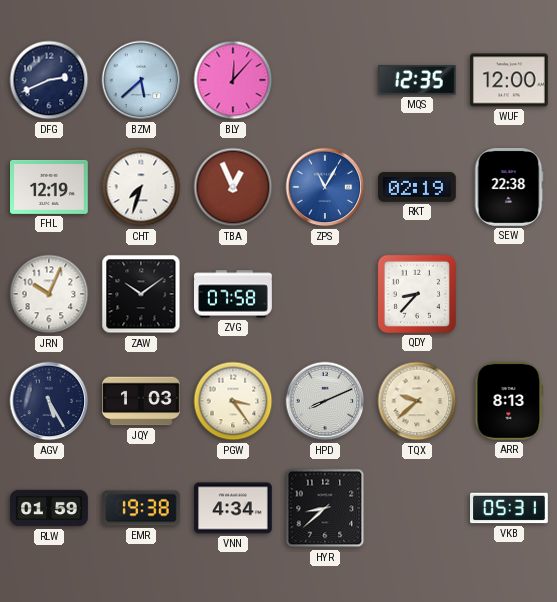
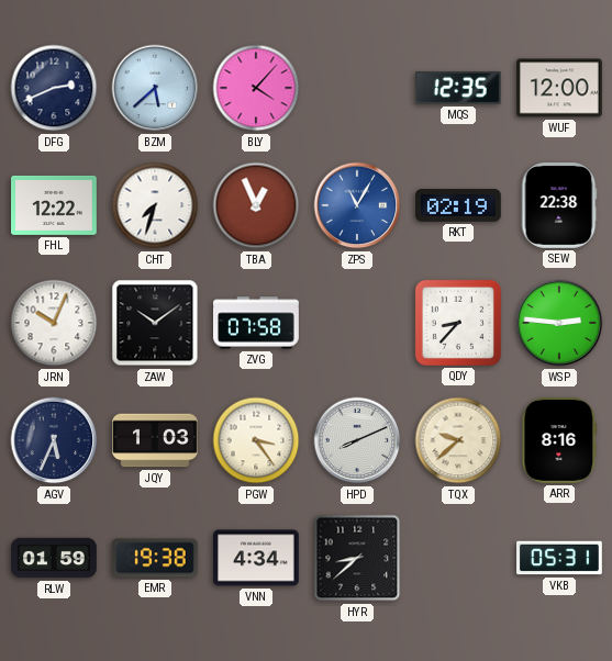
BLY: 12:07 -> 4:07
FHL: 12:19 -> 12:22
WSP: none -> 2:46
AGV: 5:25 -> 5:34
ARR: 8:13 -> 8:16
